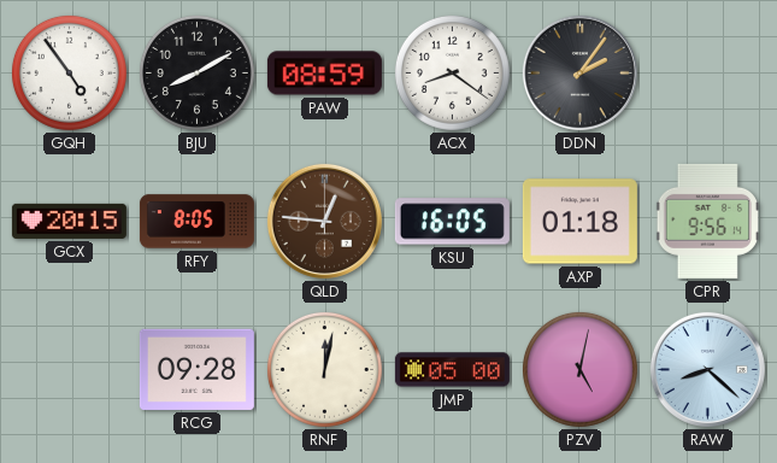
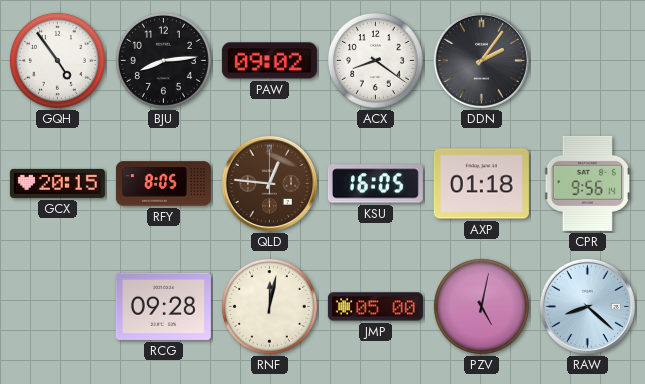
BJU: 8:10 -> 8:14
PAW: 08:59 -> 09:02
